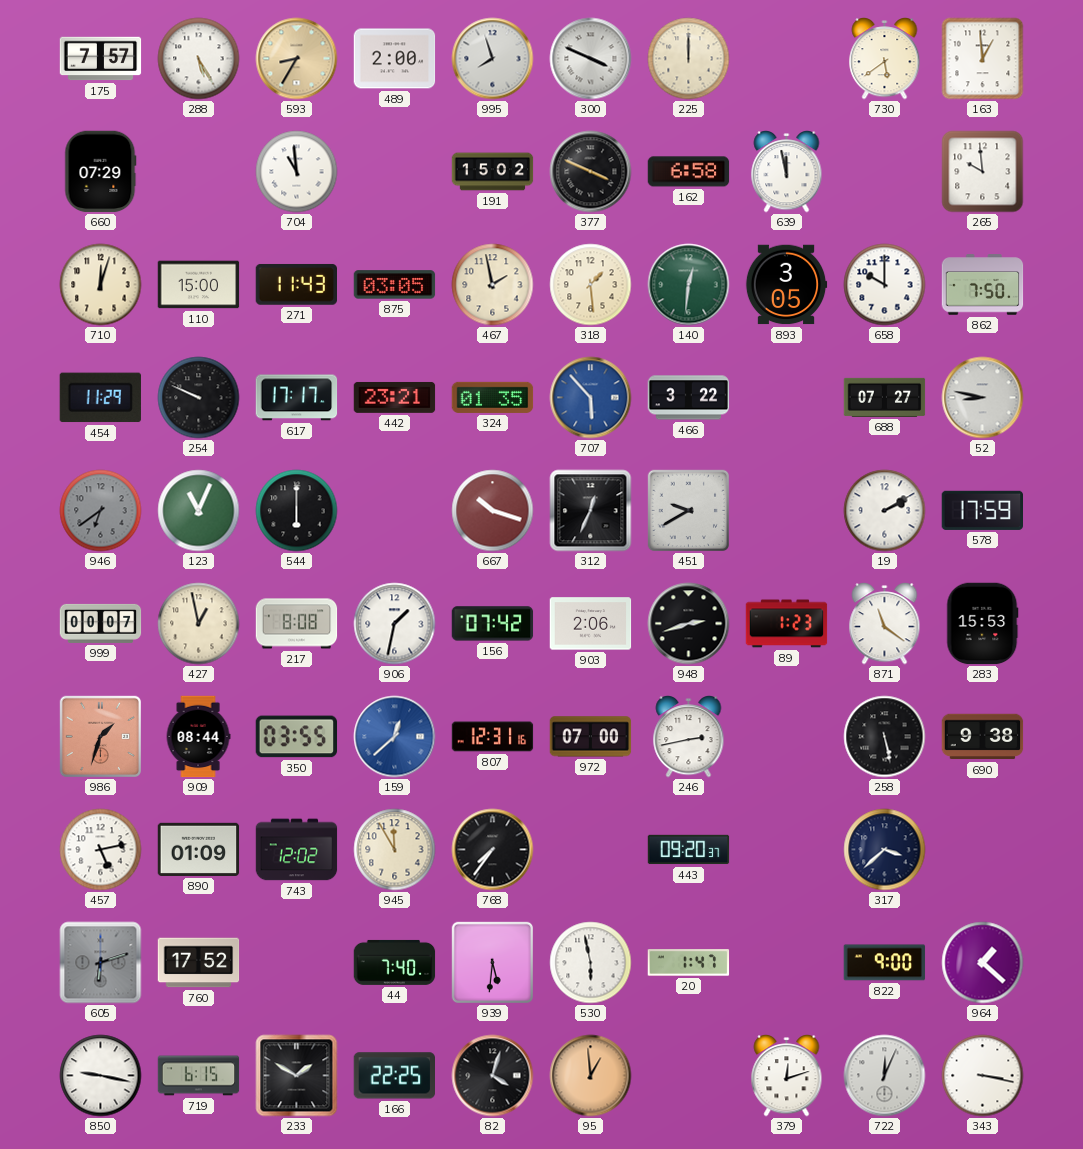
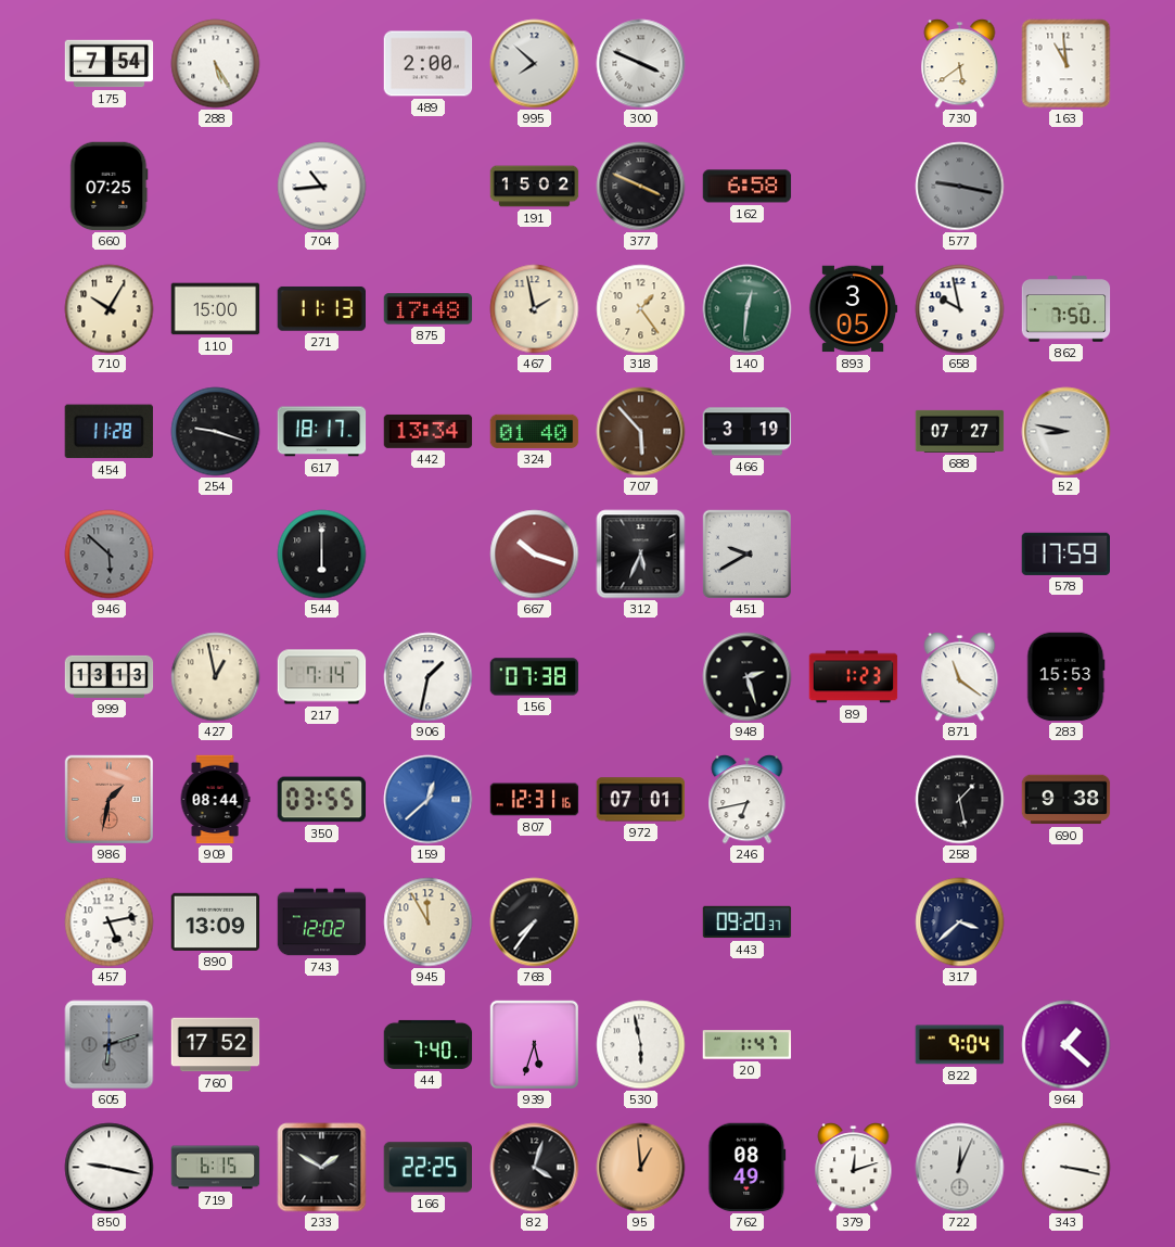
175: 7:57 -> 7:54
593: 8:35 -> none
995: 7:57 -> 7:52
225: 12:00 -> none
163: 12:59 -> 10:59
660: 07:29 -> 07:25
704: 10:59 -> 10:44
639: 11:58 -> none
577: none -> 9:17
265: 9:59 -> none
710: 12:03 -> 10:05
271: 11:43 -> 11:13
875: 03:05 -> 17:48
318: 1:29 -> 1:24
658: 10:00 -> 9:58
454: 11:29 -> 11:28
254: 9:49 -> 9:18
617: 17:17 -> 18:17
442: 23:21 -> 13:34
324: 01:35 -> 01:40
707 dial: blue -> brown
466: 3:22 -> 3:19
946: 6:39 -> 5:52
123: 11:04 -> none
312: 12:34 -> 5:34
19: 2:10 -> none
999: 00:07 -> 13:13
217: 8:08 -> 7:14
156: 07:42 -> 07:38
903: 2:06 -> none
948: 2:42 -> 2:27
986: 1:33 -> 1:32
972: 07:00 -> 07:01
246: 2:43 -> 6:43
258: 5:28 -> 1:28
890: 01:09 -> 13:09
939: 5:31 -> 5:33
822: 9:00 -> 9:04
762: none -> 08:49
